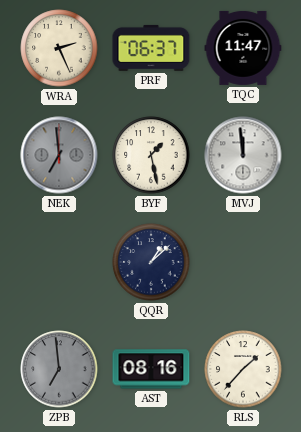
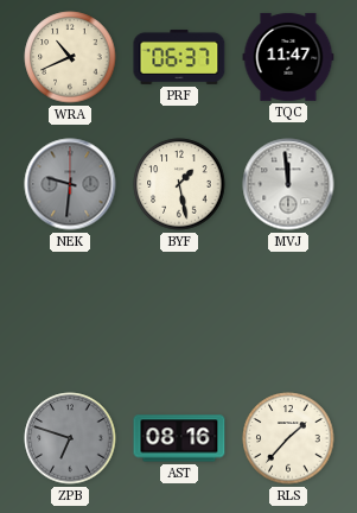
WRA: 2:26 -> 10:41
NEK: 6:59 -> 9:31
QQR: 1:08 -> none
ZPB: 6:59 -> 6:48
